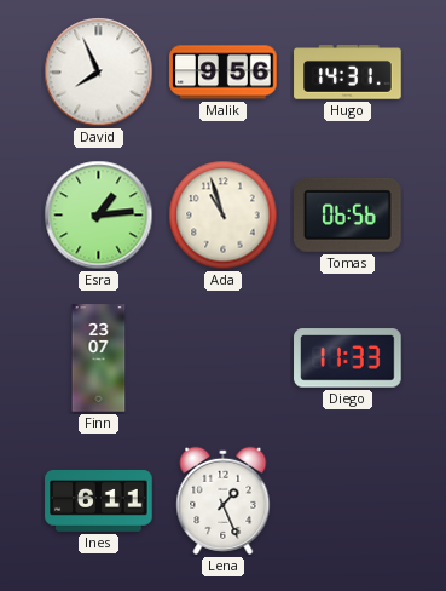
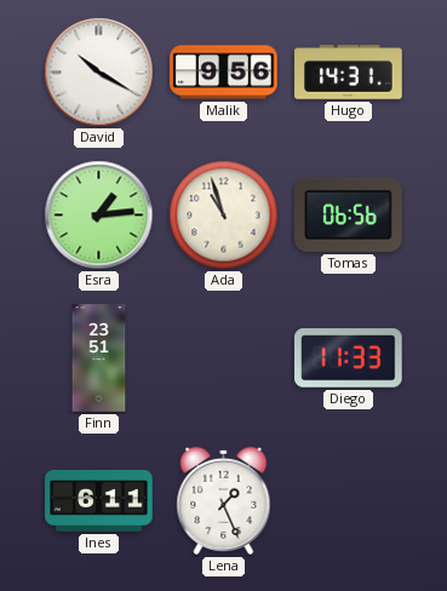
David: 7:56 -> 10:20
Finn: 23:07 -> 23:51
